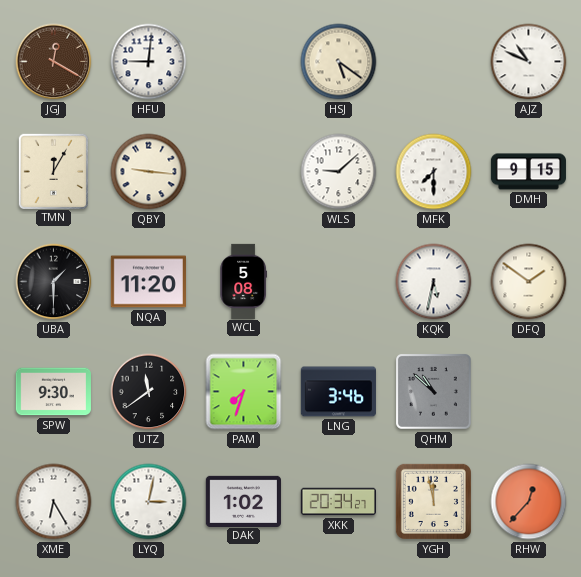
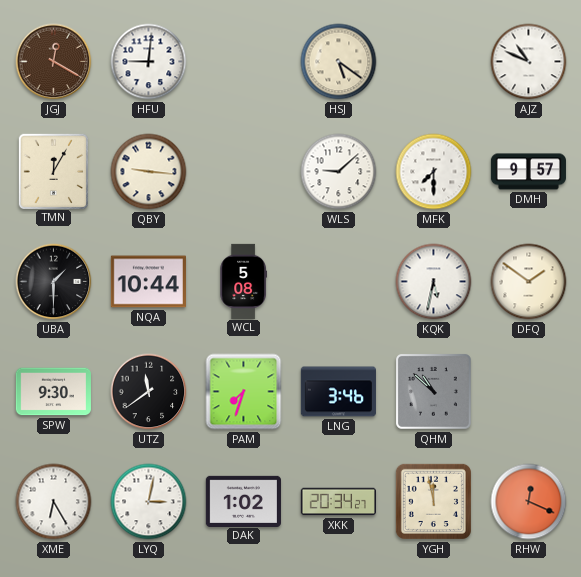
DMH: 9:15 -> 9:57
NQA: 11:20 -> 10:44
RHW: 12:37 -> 12:19
